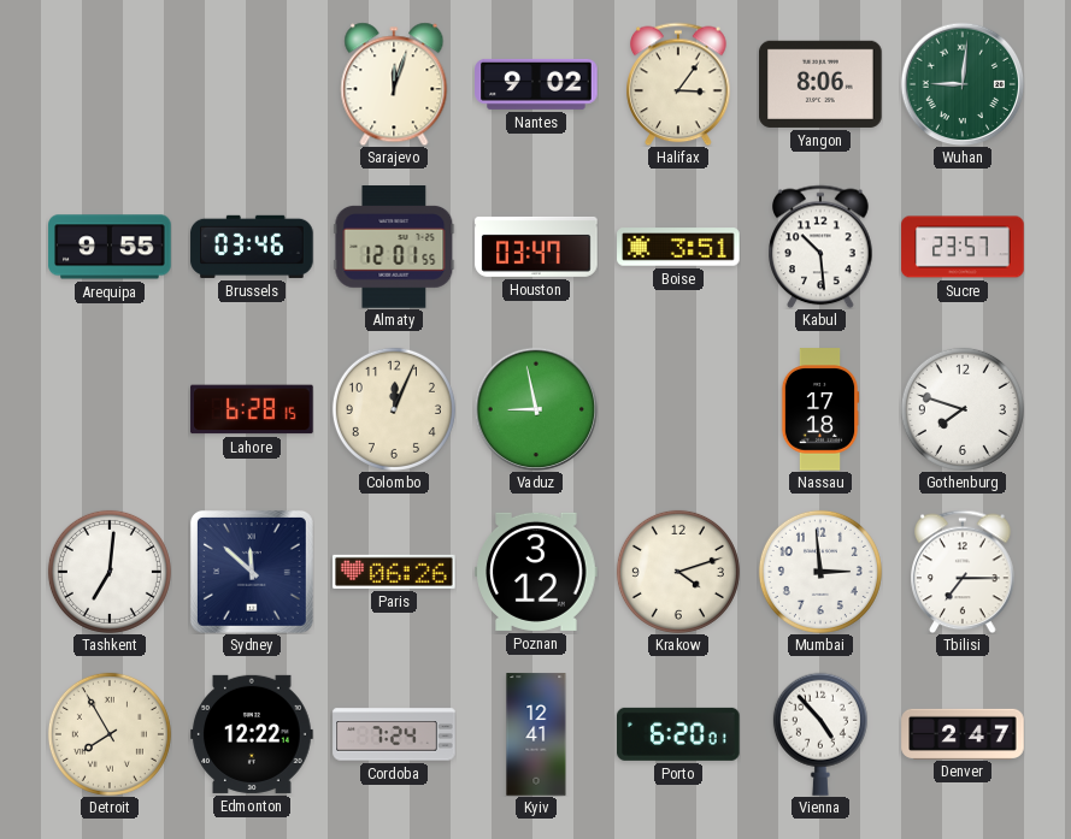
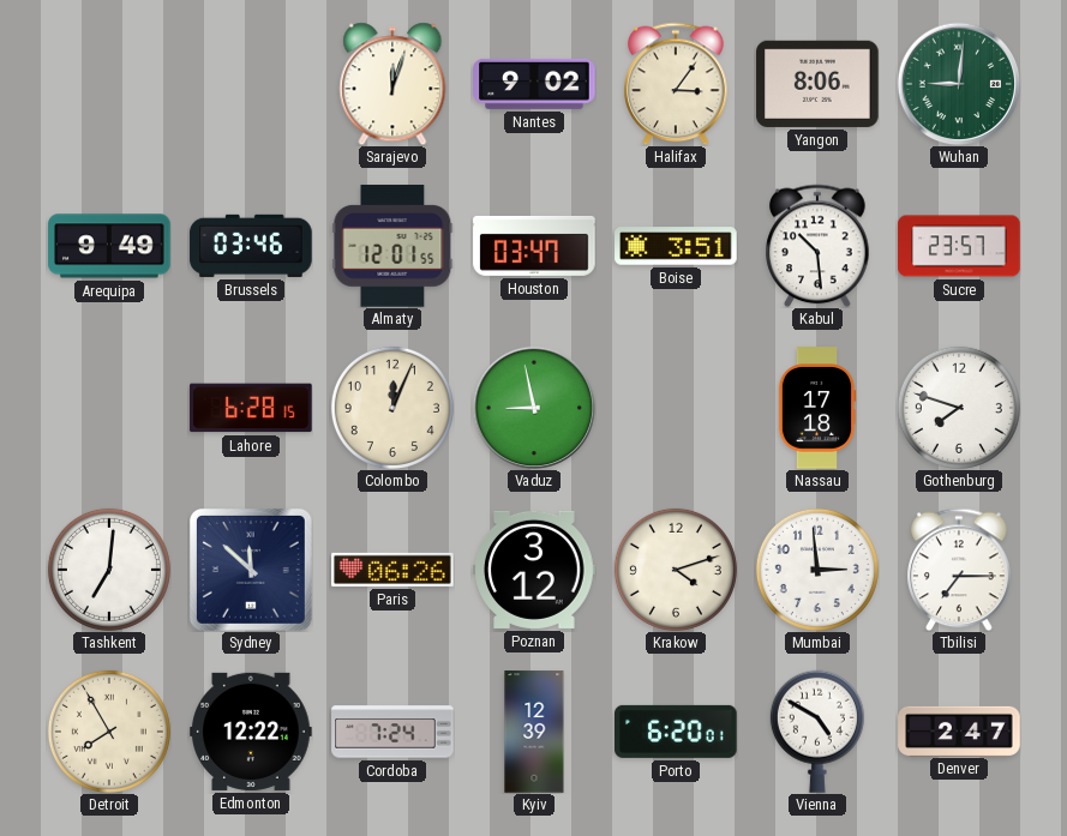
Arequipa: 9:55 -> 9:49
Kyiv: 12:41 -> 12:39
Vienna: 4:53 -> 4:50
